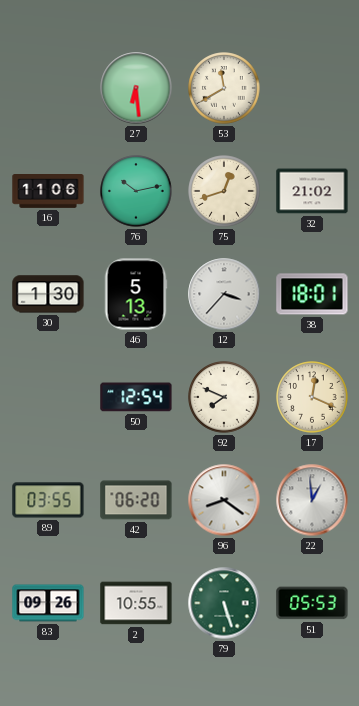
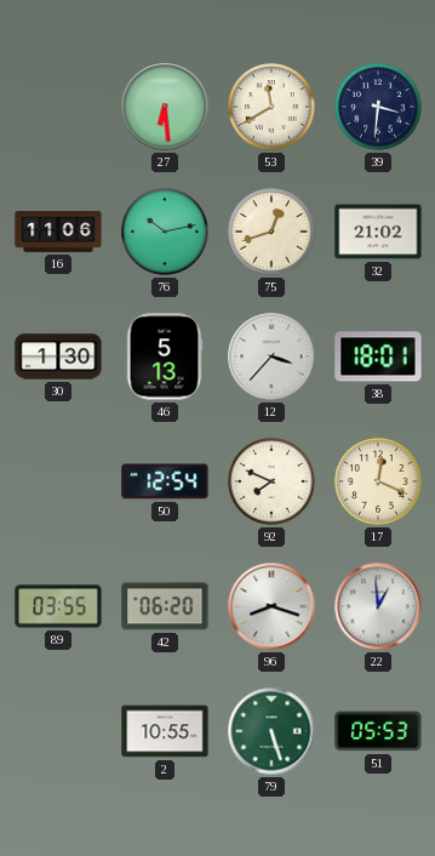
39: none -> 3:31
96: 8:21 -> 8:18
83: 09:26 -> none
